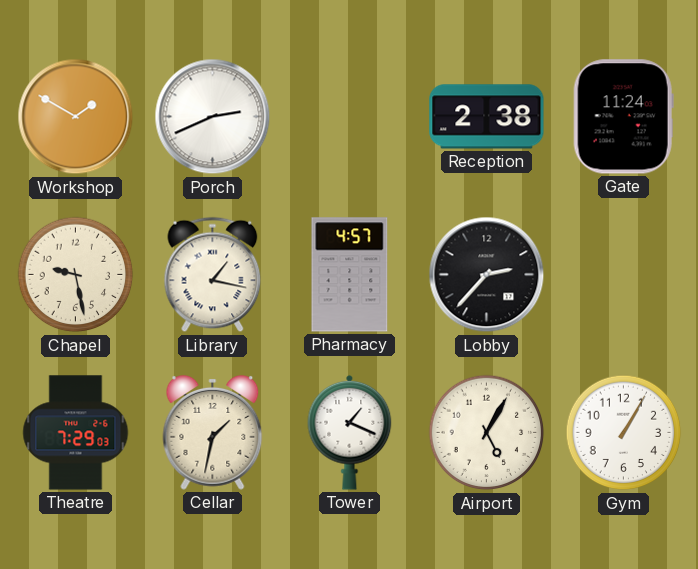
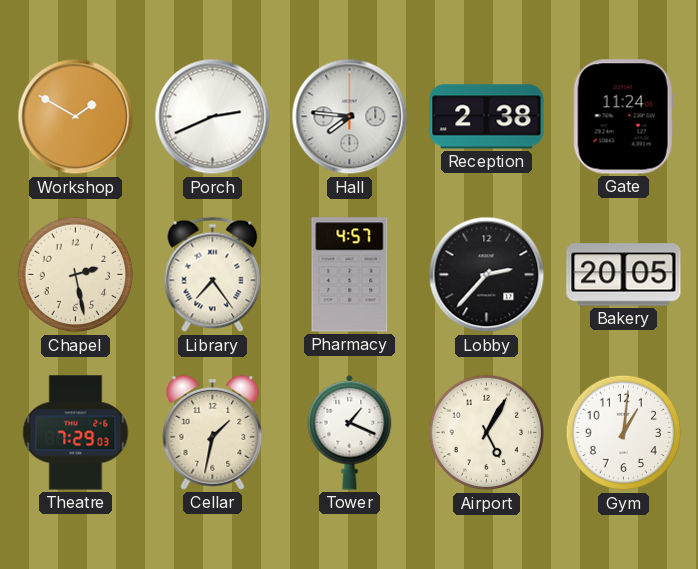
Hall: none -> 7:46
Chapel: 9:28 -> 2:28
Library: 1:17 -> 7:24
Bakery: none -> 20:05
Gym: 1:05 -> 1:01
